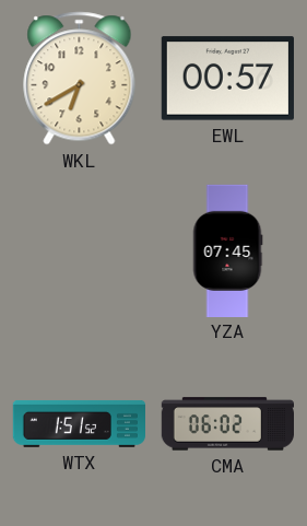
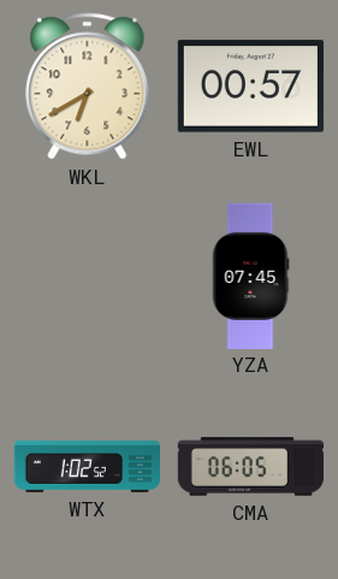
WTX: 1:51 -> 1:02
CMA: 06:02 -> 06:05
